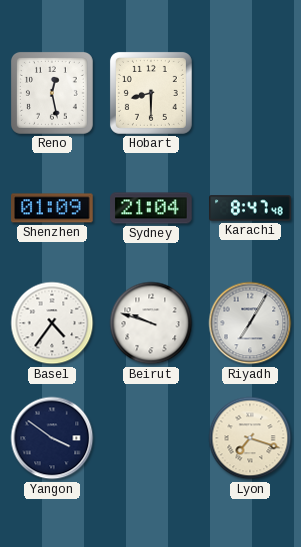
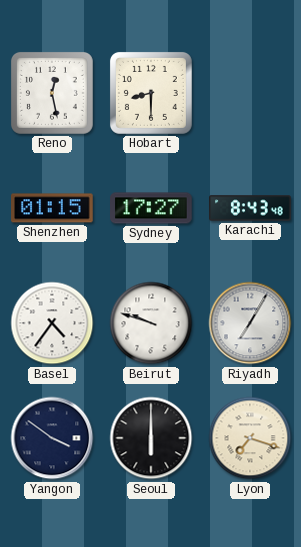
Shenzhen: 01:09 -> 01:15
Sydney: 21:04 -> 17:27
Karachi: 8:47 -> 8:43
Seoul: none -> 6:00
